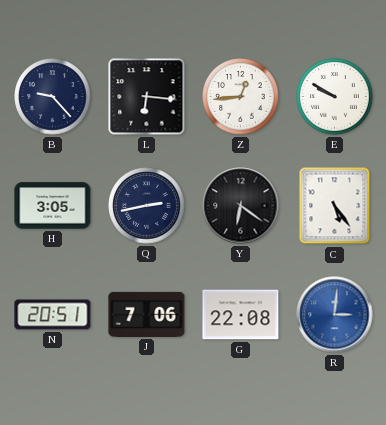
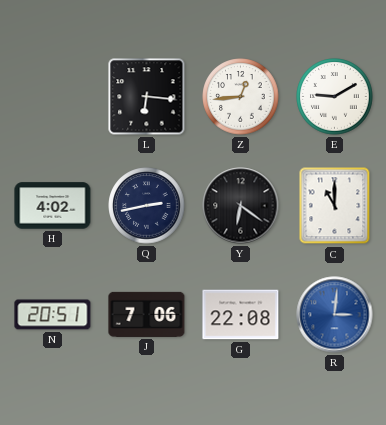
B: 9:23 -> none
E: 9:50 -> 9:10
H: 3:05 -> 4:02
C: 5:24 -> 11:00
